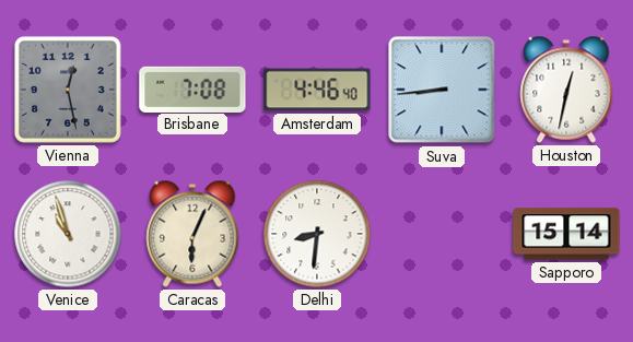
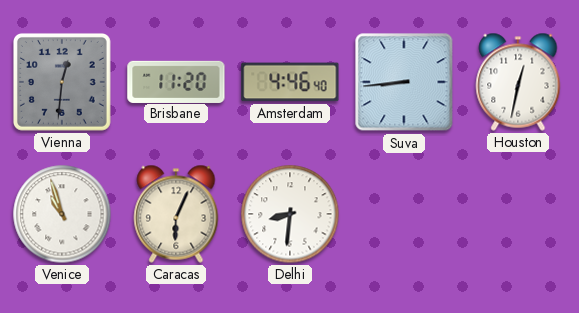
Vienna: 12:28 -> 12:31
Brisbane: 7:08 -> 11:20
Sapporo: 15:14 -> none
